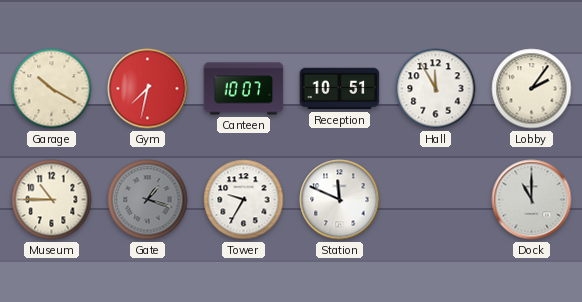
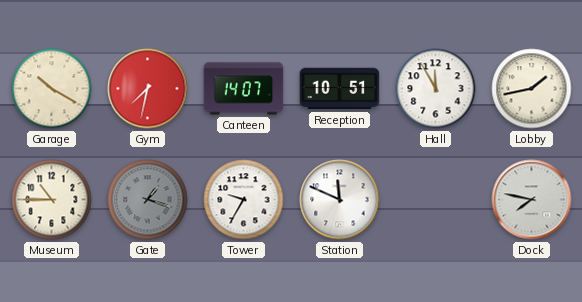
Canteen: 10:07 -> 14:07
Lobby: 2:06 -> 1:43
Dock: 11:00 -> 7:47
